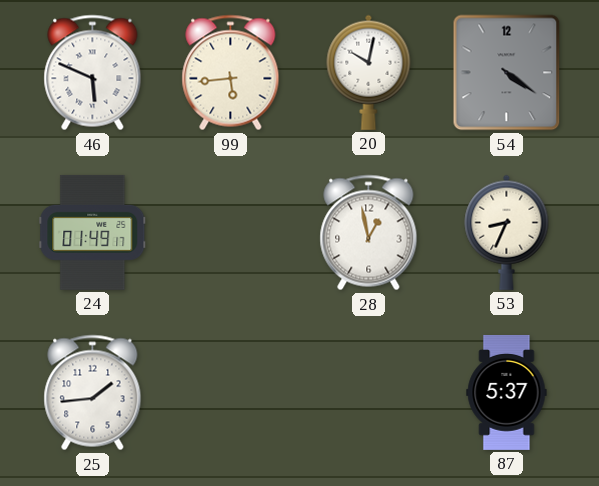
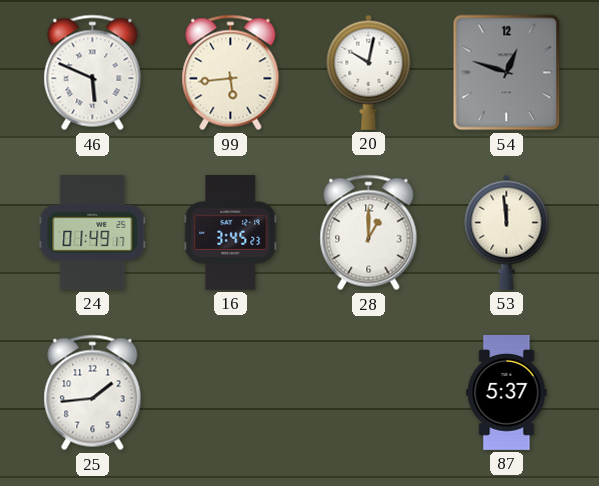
54: 4:21 -> 12:48
16: none -> 3:45
28: 12:58 -> 1:00
53: 8:34 -> 11:59
